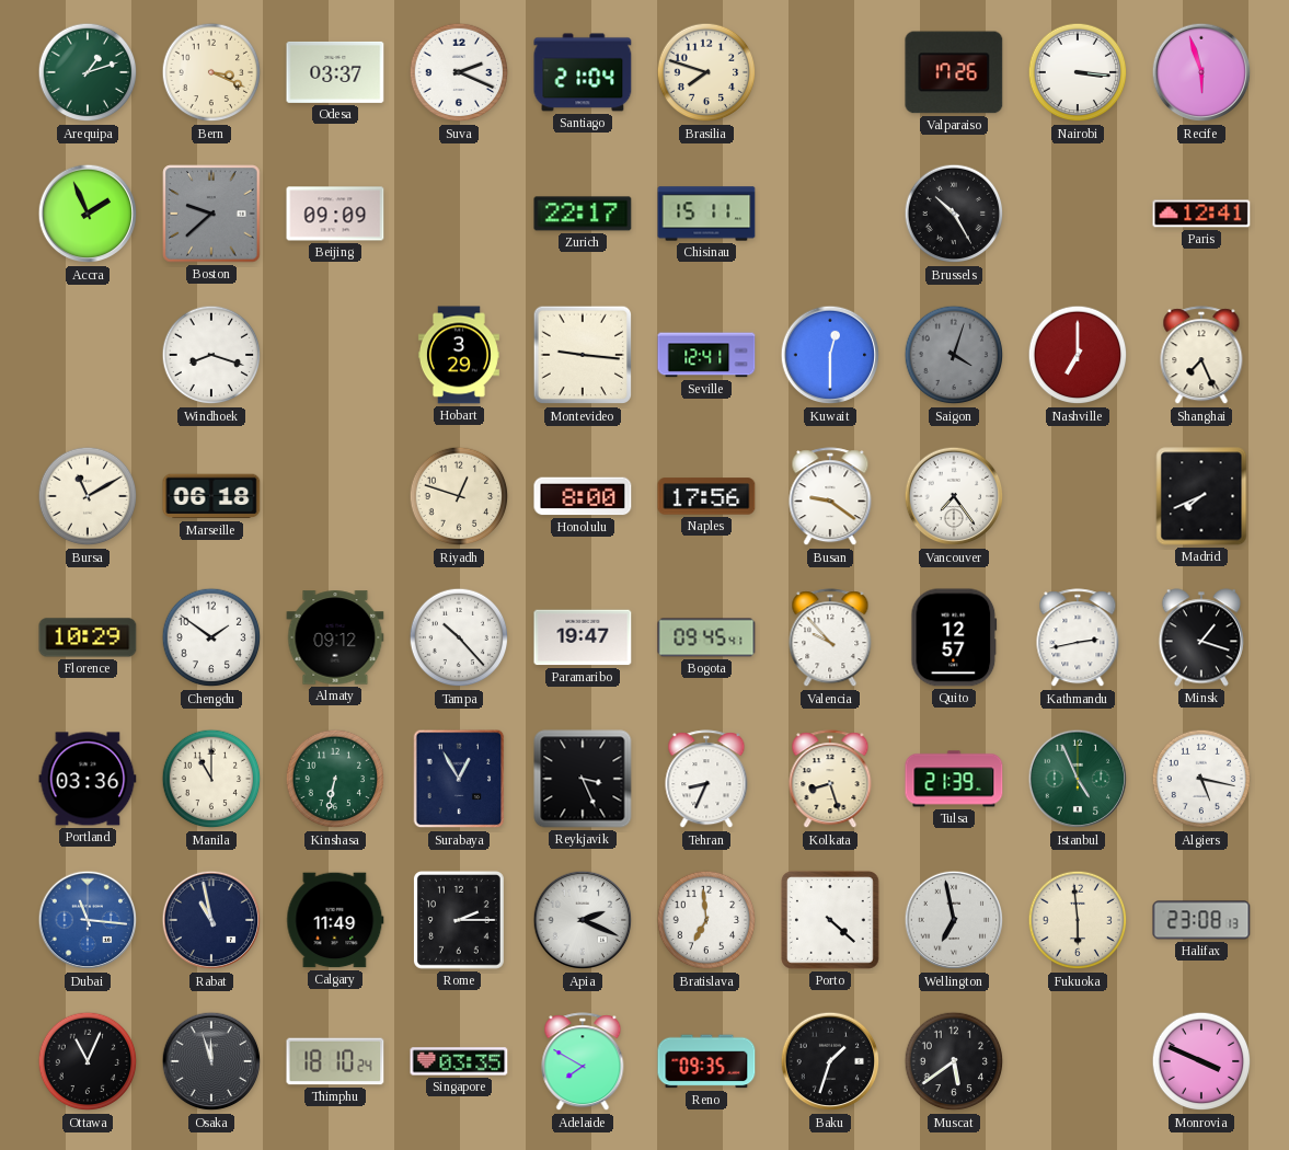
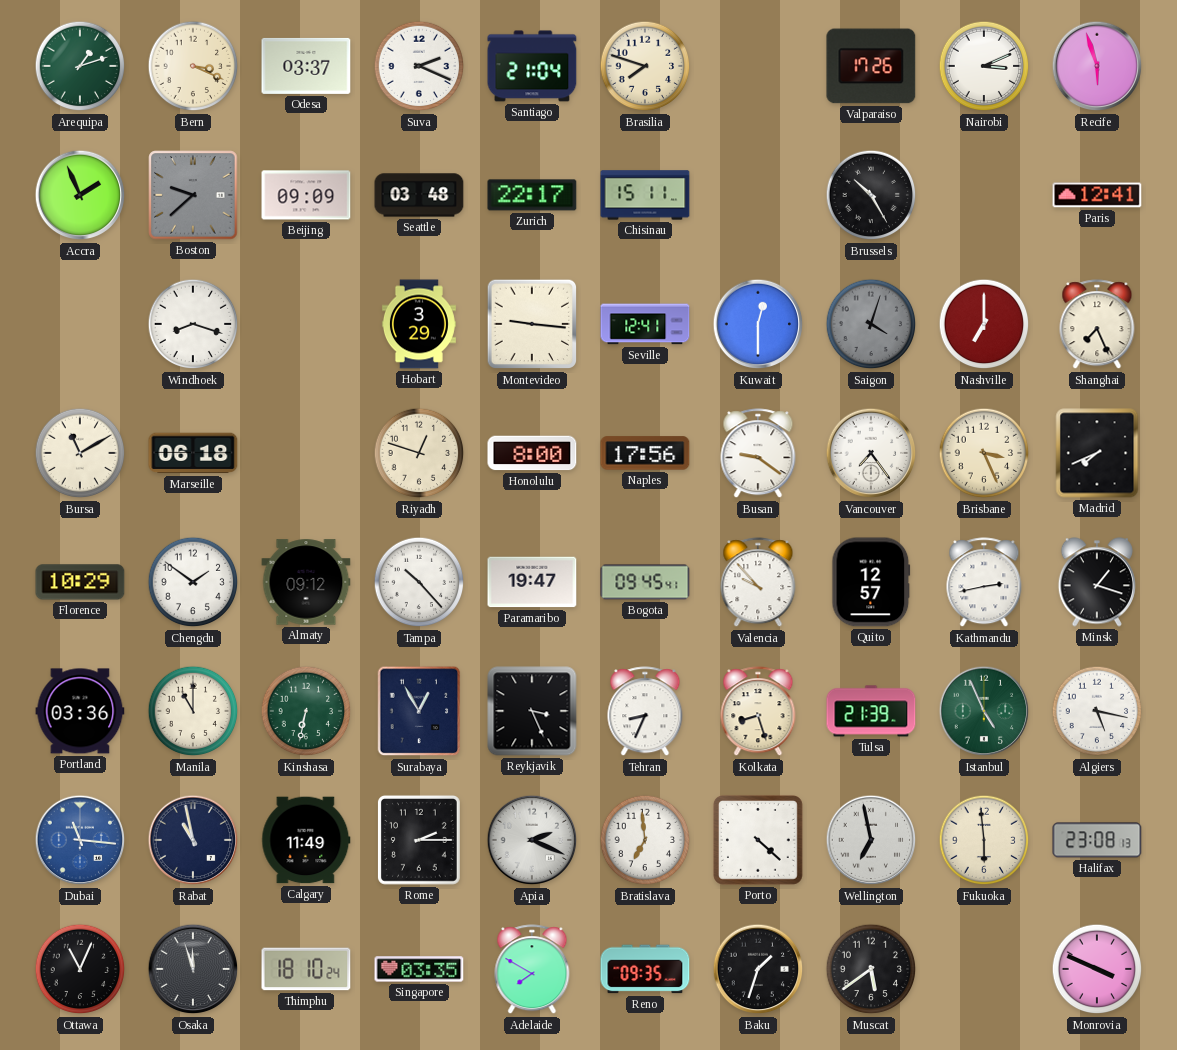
Nairobi: 3:16 -> 3:11
Seattle: none -> 03:48
Brisbane: none -> 3:26
